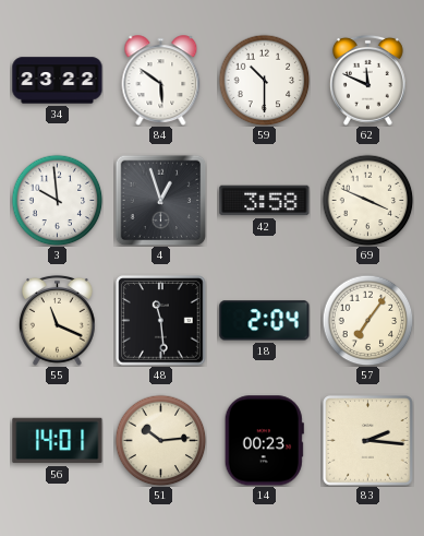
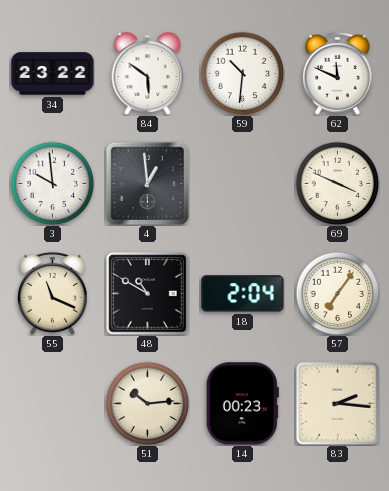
59: 10:30 -> 10:31
4: 12:57 -> 12:59
42: 3:58 -> none
48: 11:29 -> 10:50
56: 14:01 -> none
